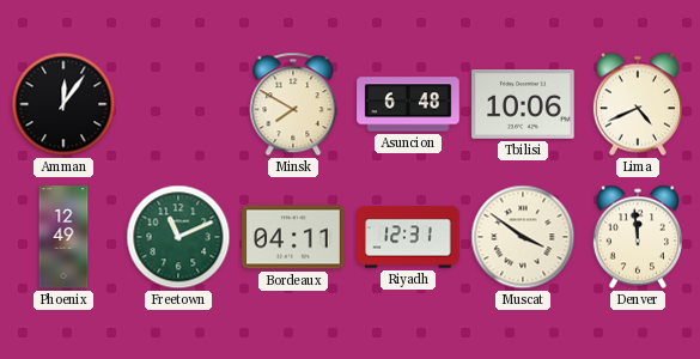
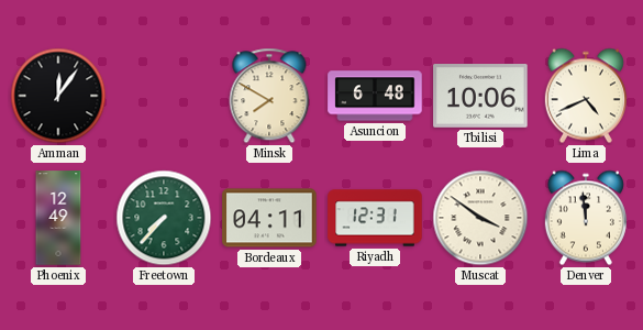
Freetown: 11:11 -> 7:37
